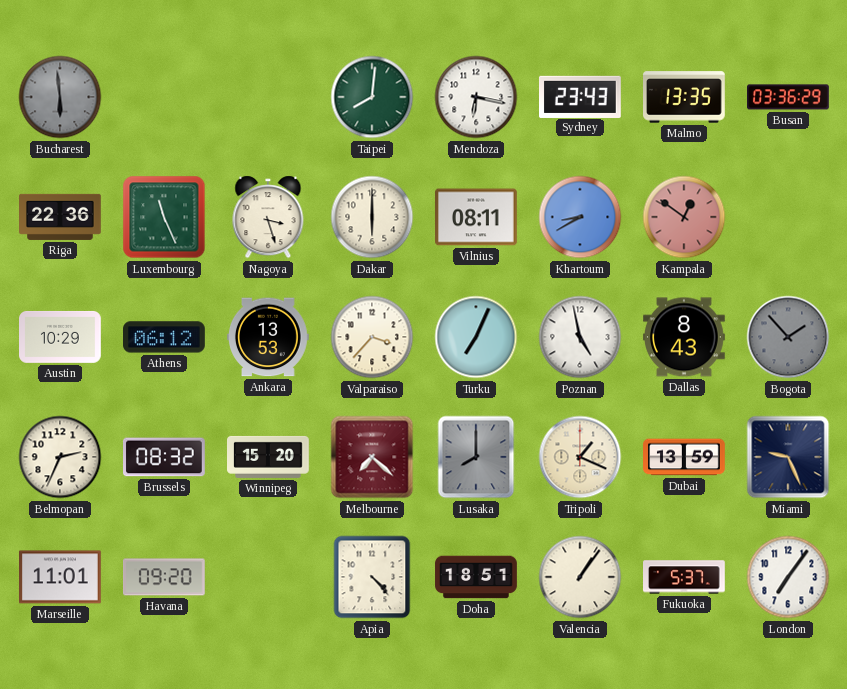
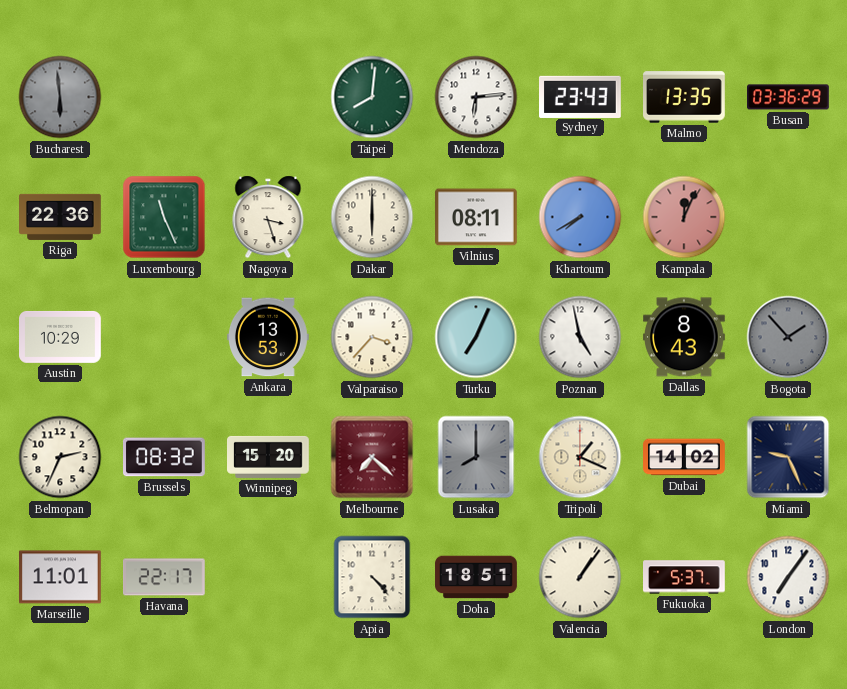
Mendoza: 6:17 -> 6:14
Khartoum: 8:40 -> 7:40
Kampala: 12:51 -> 12:04
Athens: 06:12 -> none
Dubai: 13:59 -> 14:02
Havana: 09:20 -> 22:17
